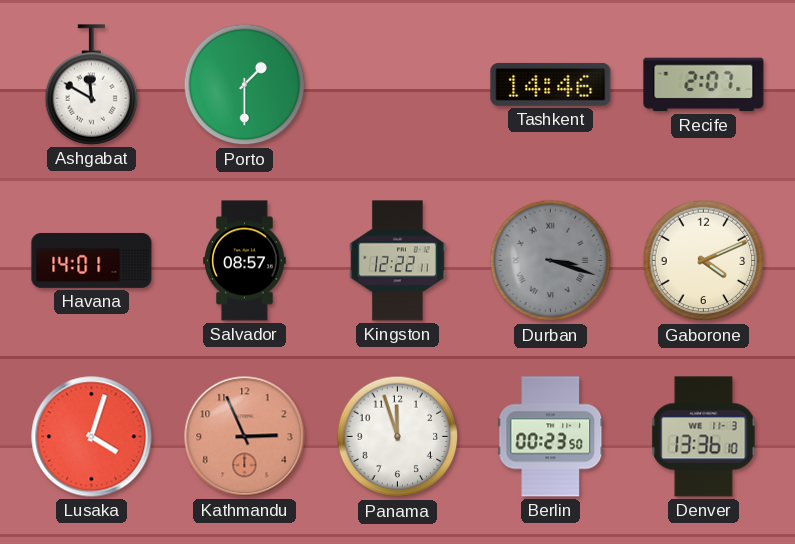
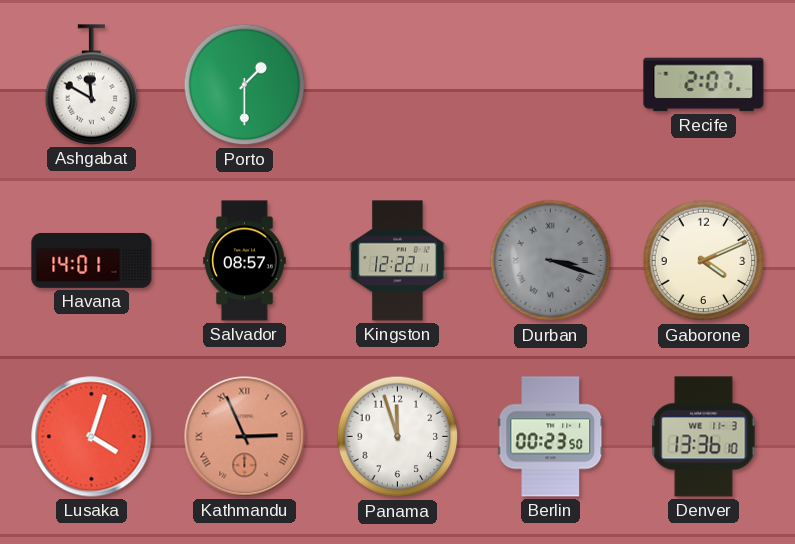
Tashkent: 14:46 -> none
Kathmandu numerals: Arabic -> Roman
